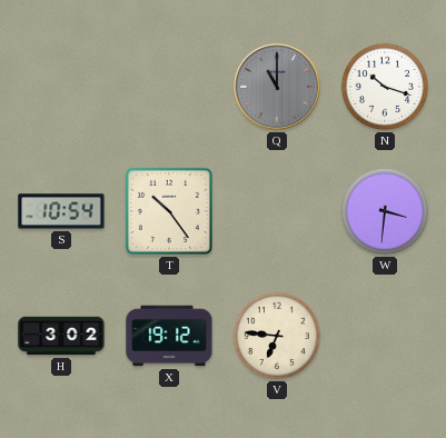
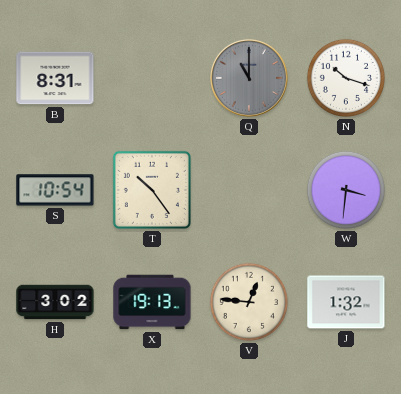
B: none -> 8:31
X: 19:12 -> 19:13
V: 6:46 -> 12:46
J: none -> 1:32
